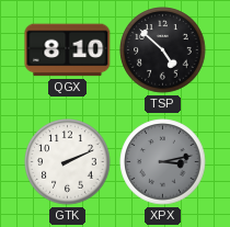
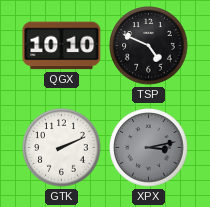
QGX: 8:10 -> 10:10
TSP: 4:52 -> 4:49
